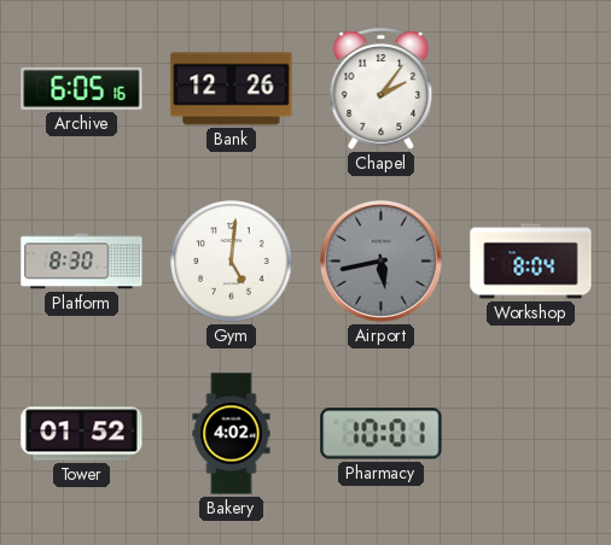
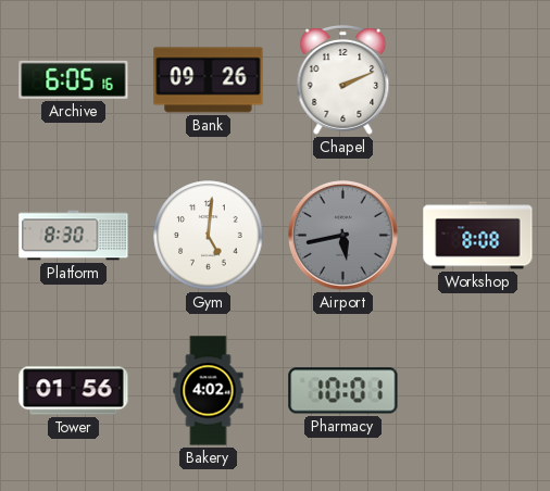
Bank: 12:26 -> 09:26
Chapel: 2:06 -> 2:11
Workshop: 8:04 -> 8:08
Tower: 01:52 -> 01:56
